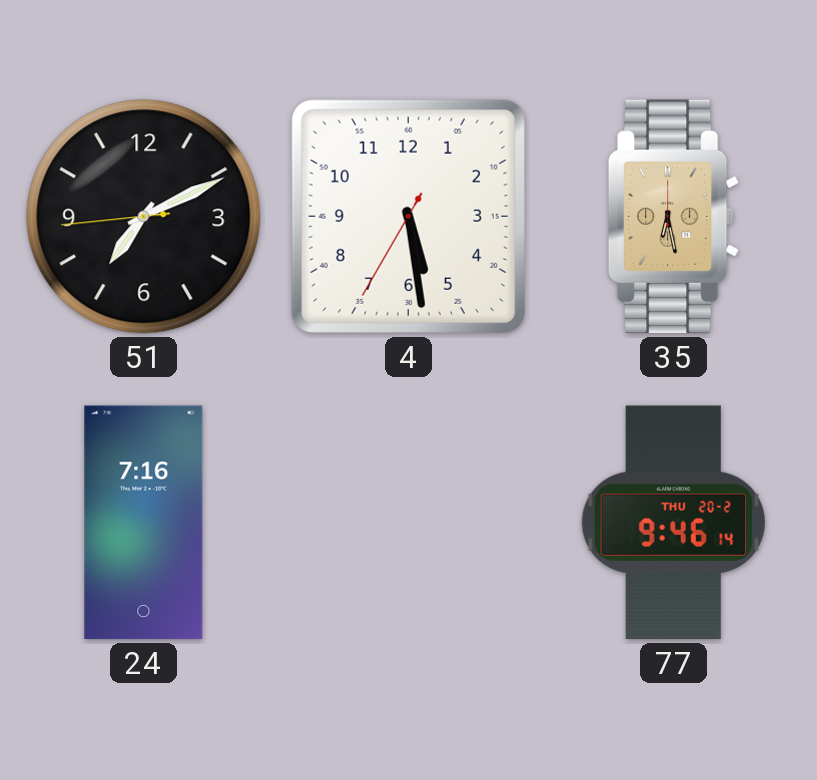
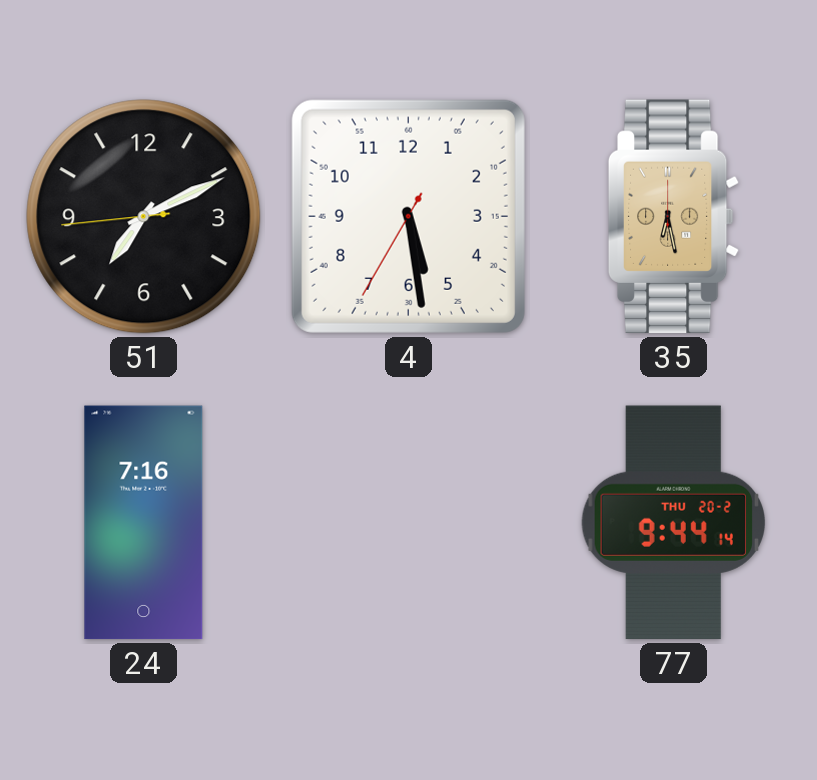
77: 9:46 -> 9:44
